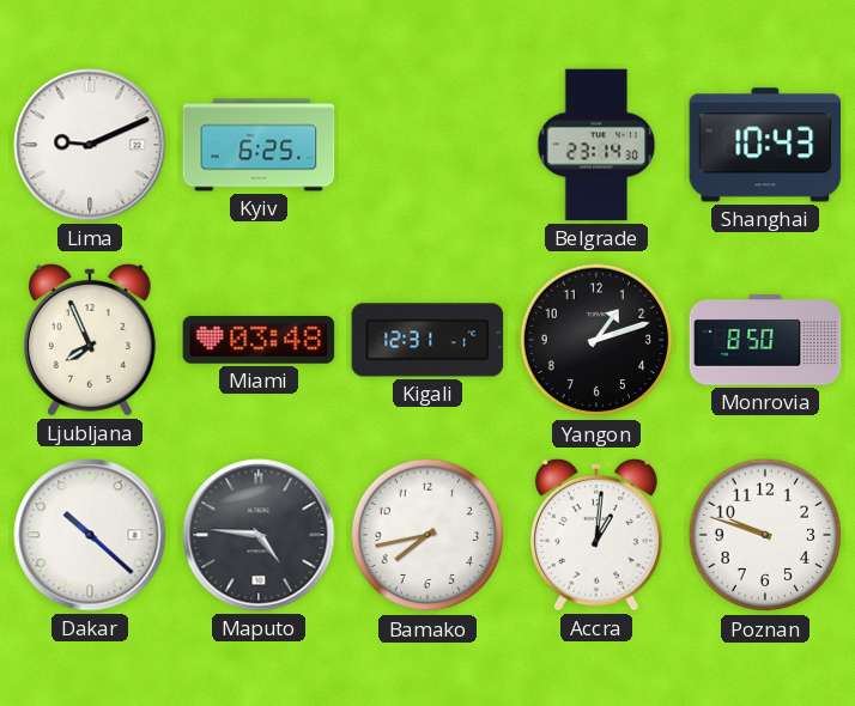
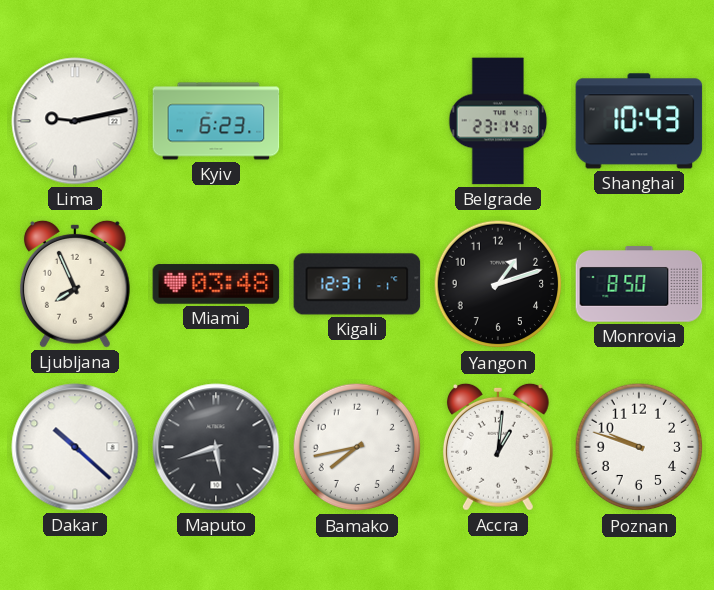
Lima: 9:11 -> 9:13
Kyiv: 6:25 -> 6:23
Maputo: 4:46 -> 5:42
